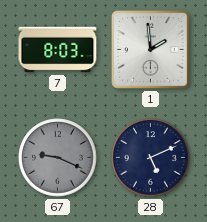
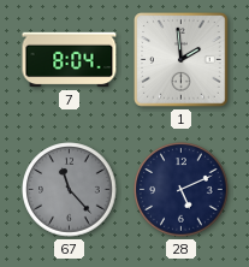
7: 8:03 -> 8:04
67: 9:19 -> 11:23
